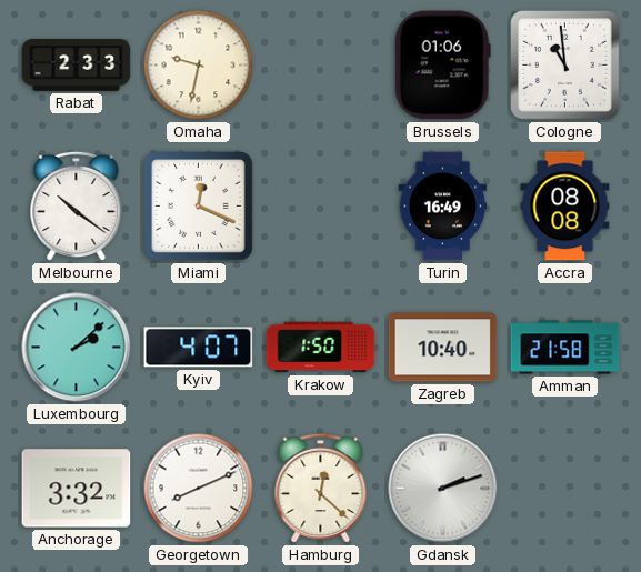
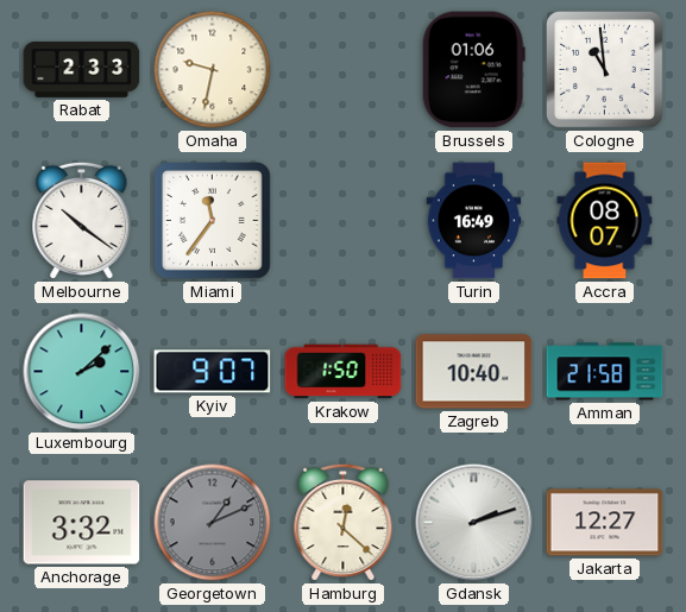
Miami: 12:19 -> 11:36
Accra: 08:08 -> 08:07
Kyiv: 4:07 -> 9:07
Georgetown: 8:11 -> 1:11
Georgetown dial: white -> grey
Jakarta: none -> 12:27
